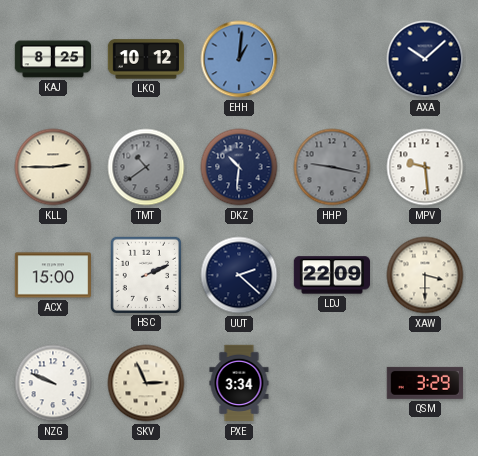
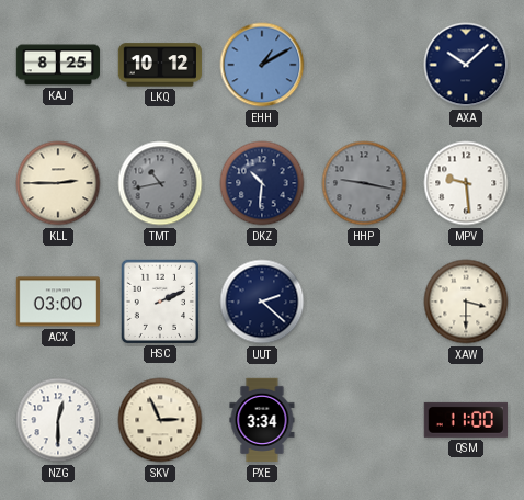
EHH: 1:01 -> 1:10
TMT: 10:39 -> 10:43
ACX: 15:00 -> 03:00
LDJ: 22:09 -> none
NZG: 9:49 -> 12:30
QSM: 3:29 -> 11:00
